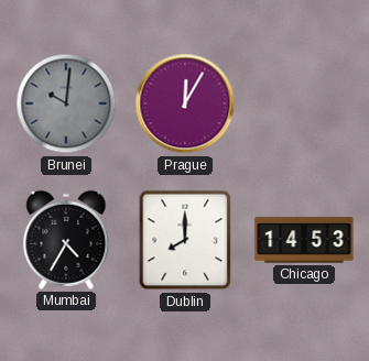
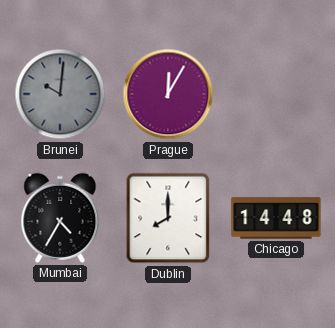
Chicago: 14:53 -> 14:48
